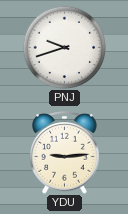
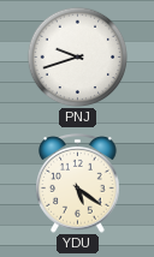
YDU: 9:14 -> 5:21
